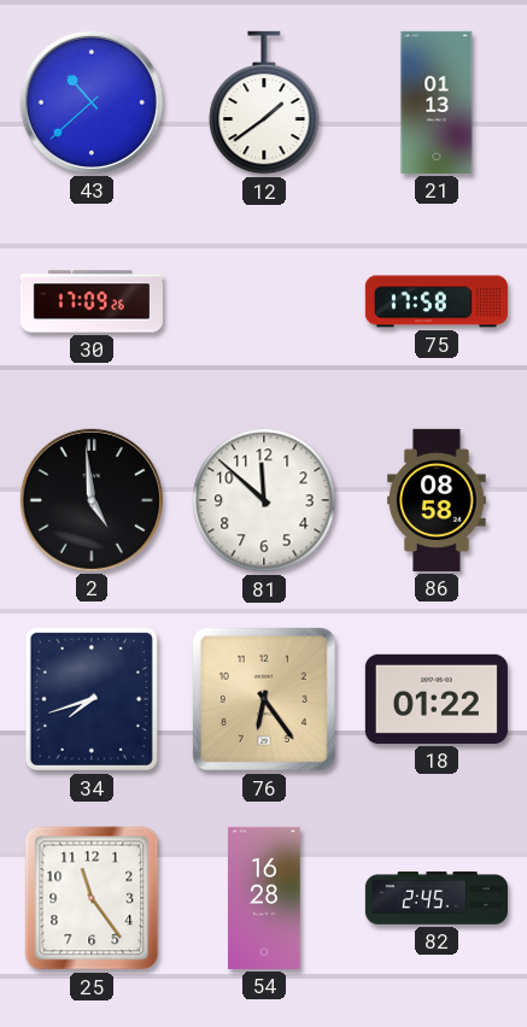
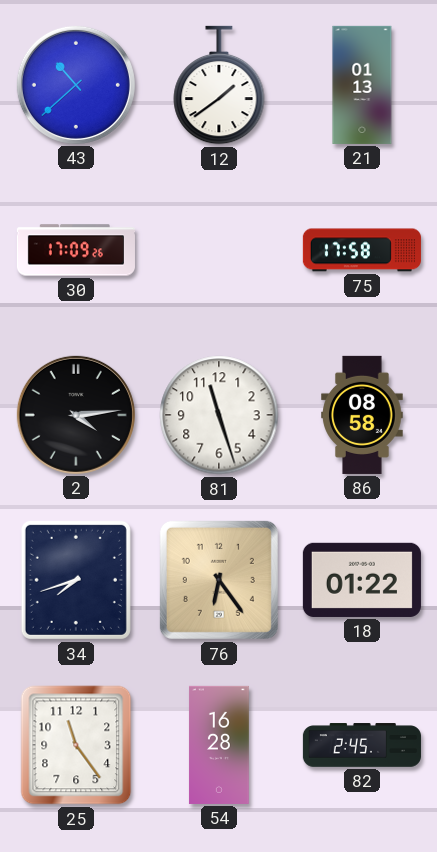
2: 4:59 -> 4:14
81: 11:52 -> 11:27
